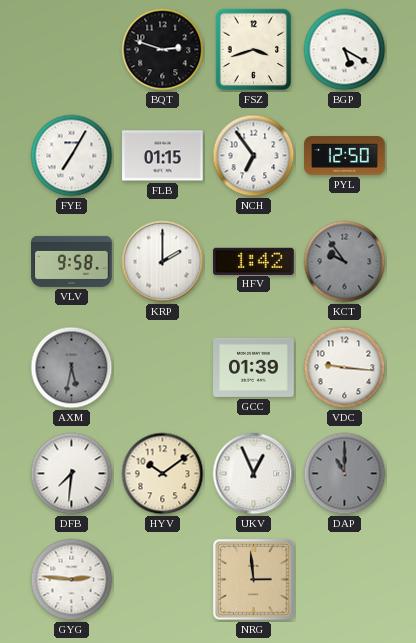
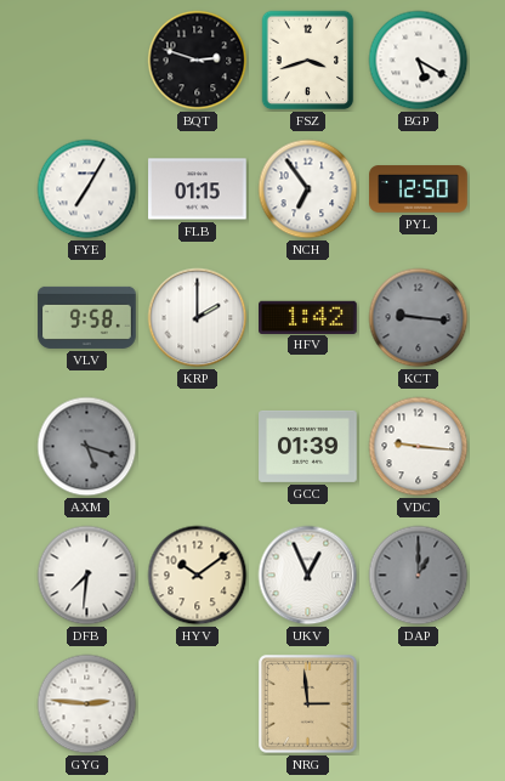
KCT: 9:54 -> 9:16
AXM: 5:32 -> 5:18
DAP: 11:00 -> 1:00
